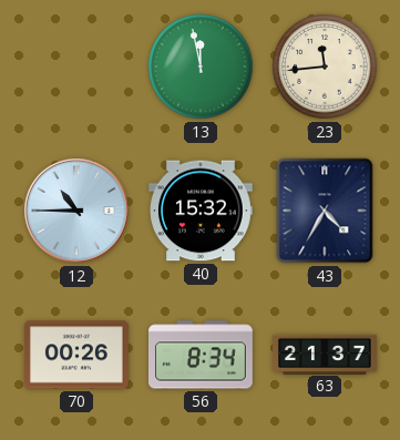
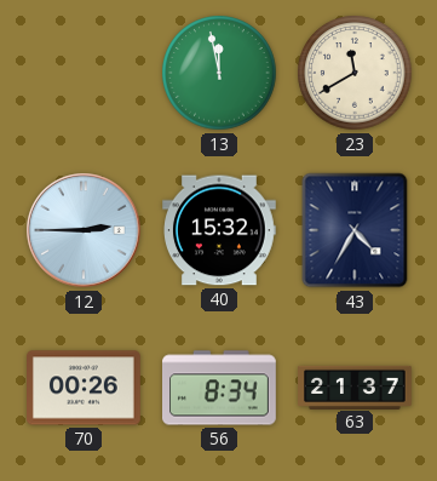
23: 11:44 -> 11:40
12: 10:45 -> 2:45
